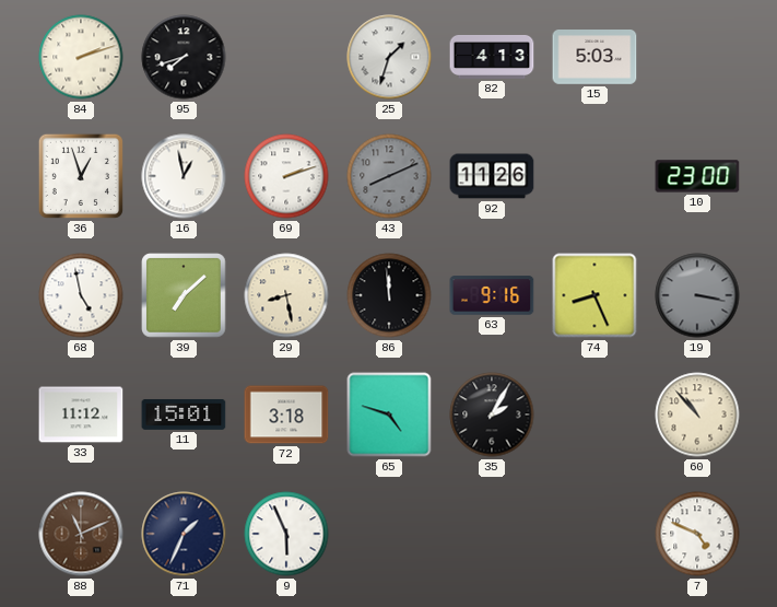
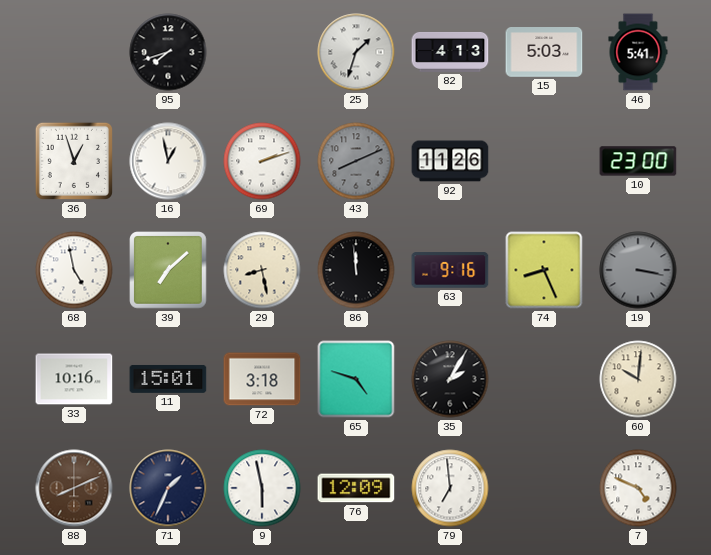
84: 2:12 -> none
46: none -> 5:41
33: 11:12 -> 10:16
60: 10:53 -> 10:01
88: 11:11 -> 8:11
9: 5:56 -> 5:58
76: none -> 12:09
79: none -> 6:59
